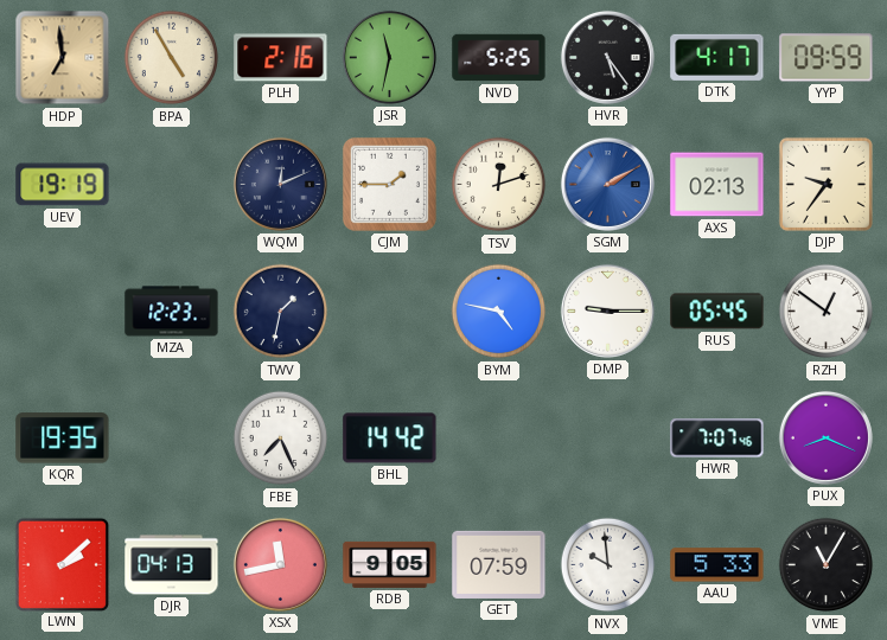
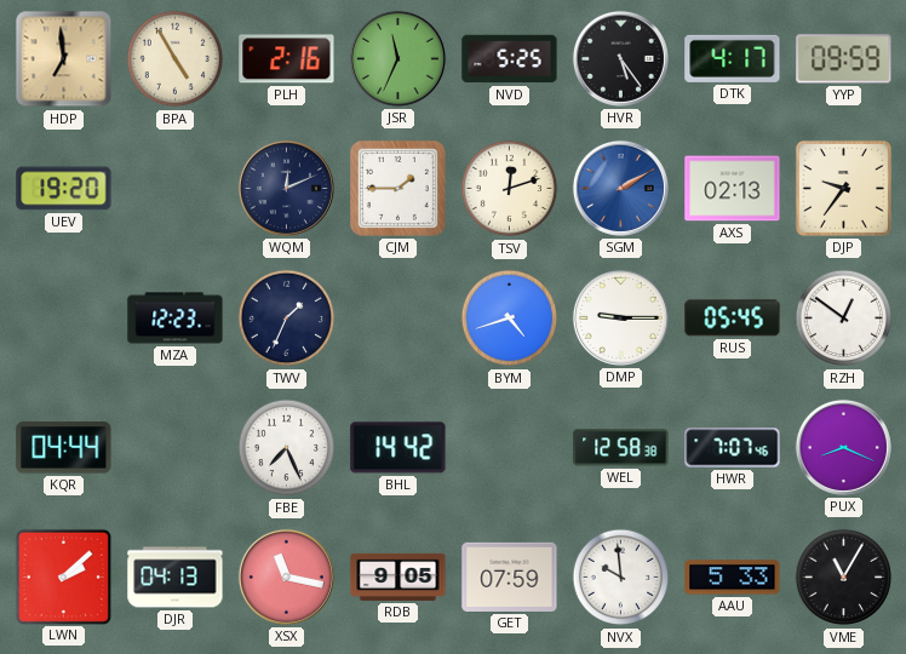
JSR: 11:32 -> 11:34
UEV: 19:19 -> 19:20
TWV: 1:32 -> 1:34
BYM: 4:47 -> 4:42
KQR: 19:35 -> 04:44
WEL: none -> 12:58
XSX: 11:43 -> 11:17
